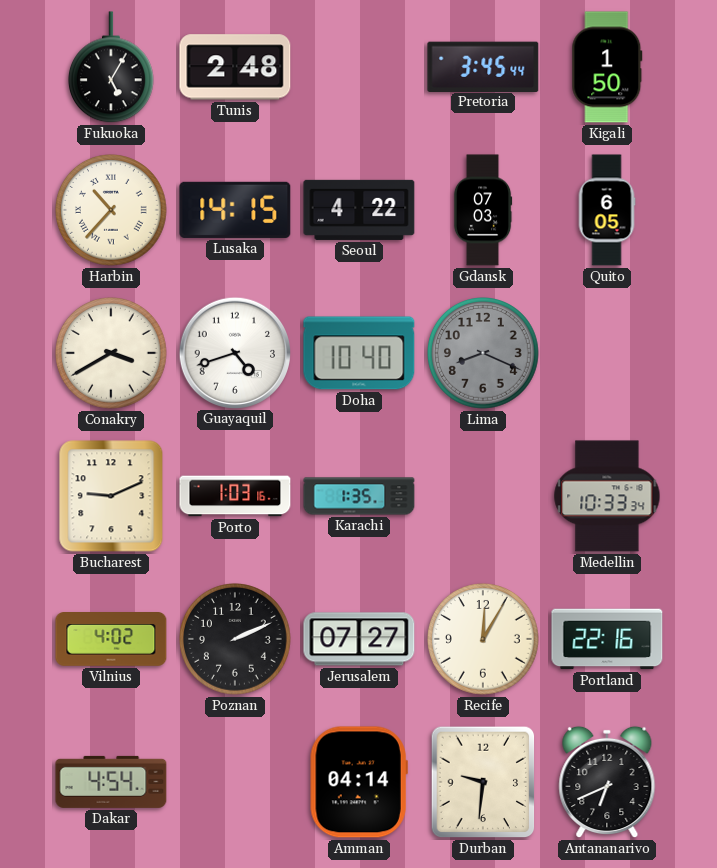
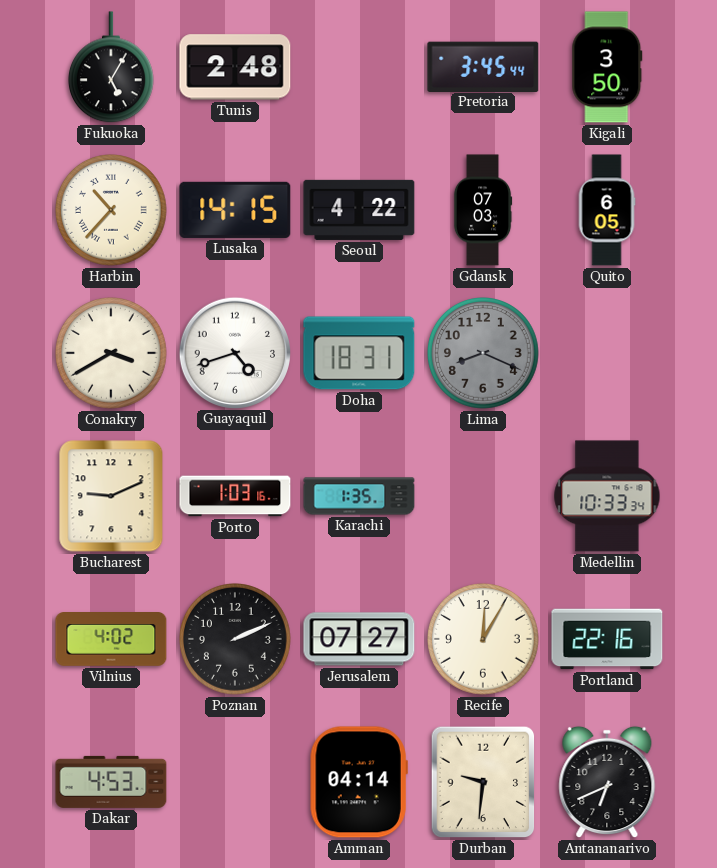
Kigali: 1:50 -> 3:50
Doha: 10:40 -> 18:31
Dakar: 4:54 -> 4:53
